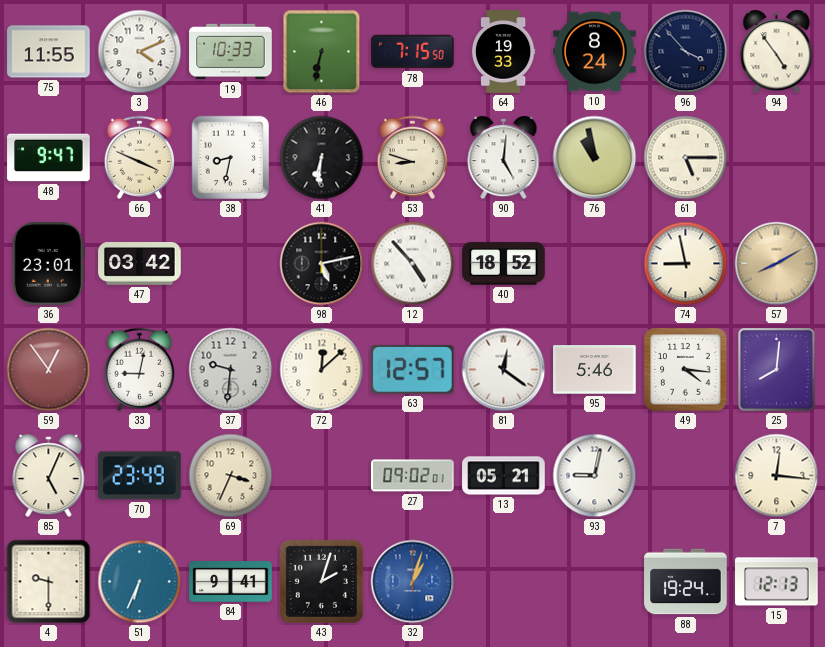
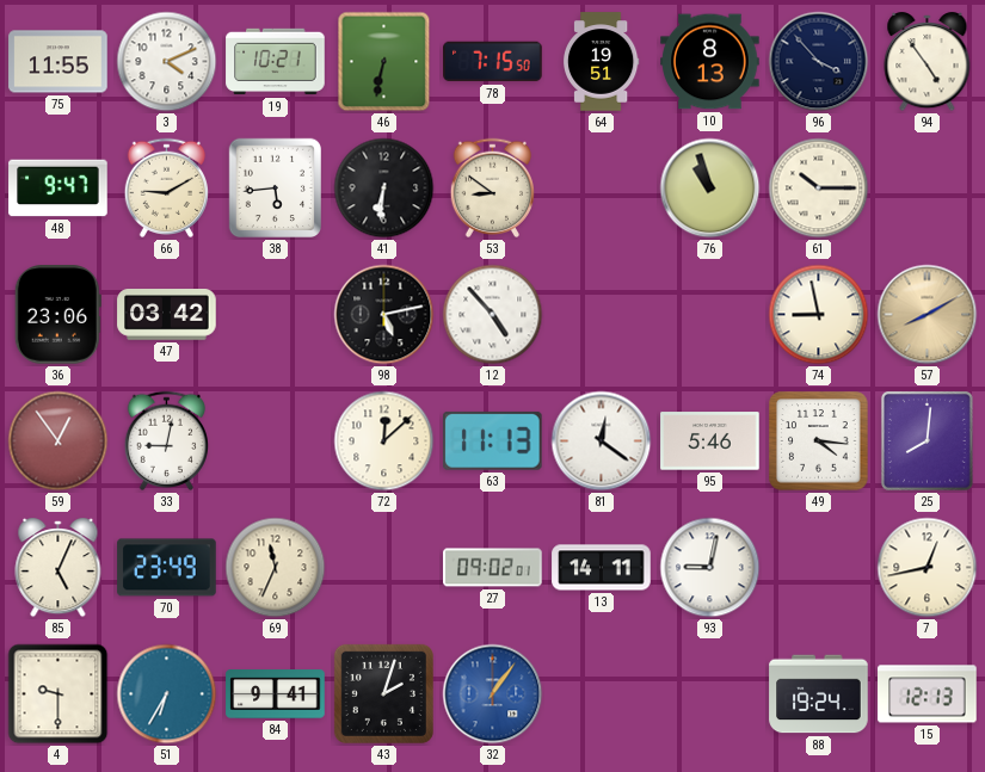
19: 10:33 -> 10:21
64: 19:33 -> 19:51
10: 8:24 -> 8:13
66: 3:49 -> 9:10
38: 8:32 -> 5:44
53: 8:48 -> 8:51
90: 5:01 -> none
76: 10:58 -> 10:57
61: 5:15 -> 10:15
36: 23:01 -> 23:06
40: 18:52 -> none
37: 9:31 -> none
63: 12:57 -> 11:13
69: 3:34 -> 11:34
13: 05:21 -> 14:11
7: 12:16 -> 12:43
51: 6:34 -> 6:35
32: 1:03 -> 1:06
